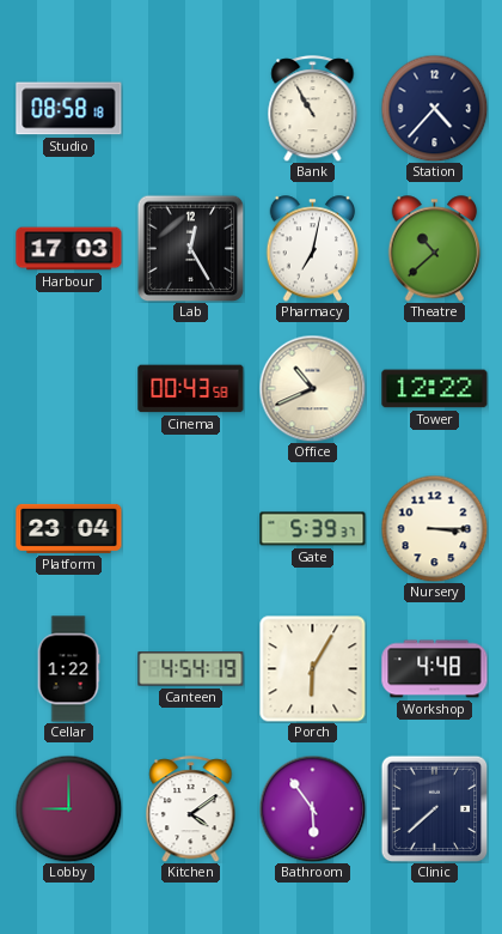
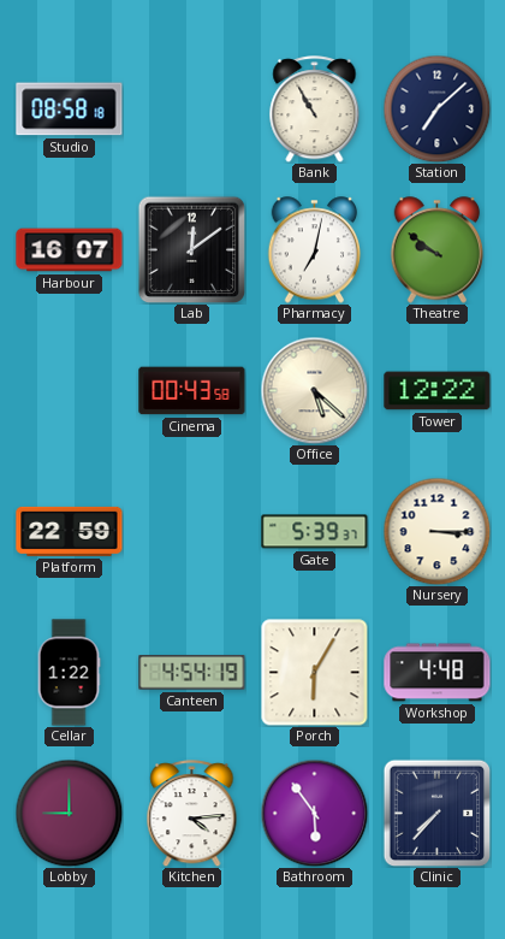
Station: 4:37 -> 7:08
Harbour: 17:03 -> 16:07
Lab: 12:25 -> 12:09
Theatre: 10:38 -> 9:51
Office: 10:41 -> 5:22
Platform: 23:04 -> 22:59
Kitchen: 4:09 -> 4:14
Clinic: 7:38 -> 7:37
